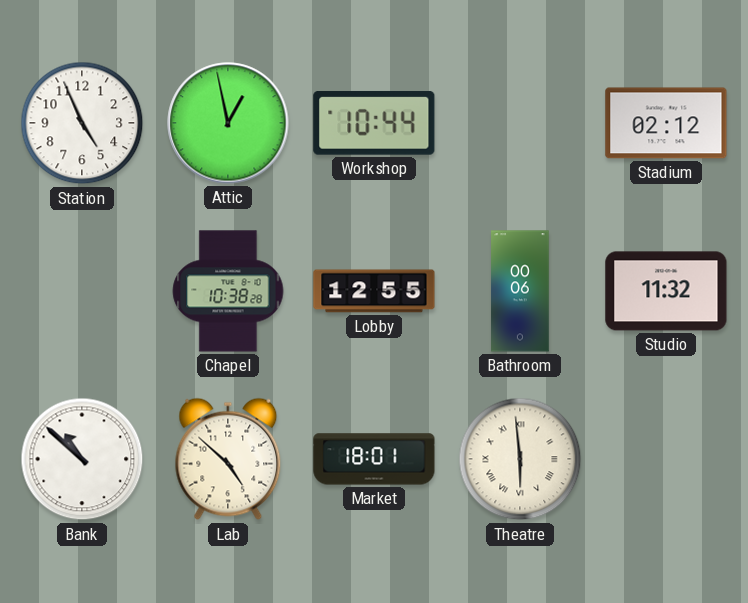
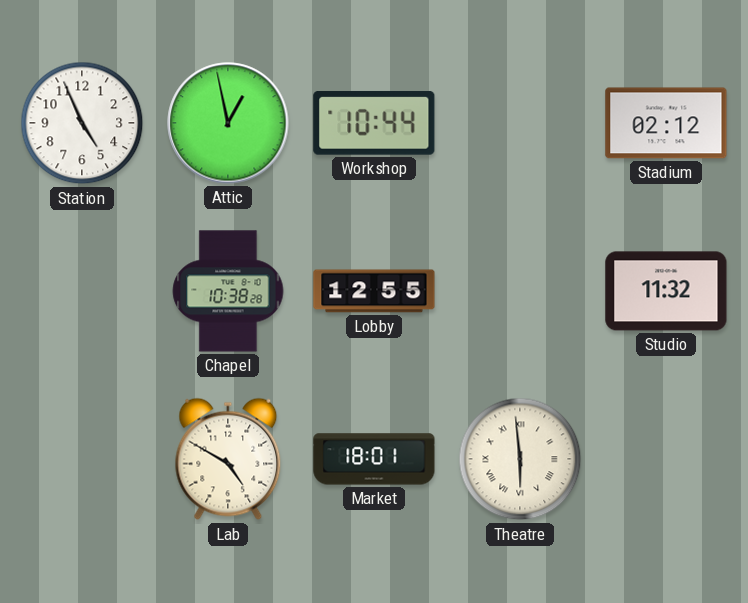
Bathroom: 00:06 -> none
Bank: 10:52 -> none
Lab: 4:52 -> 4:50
